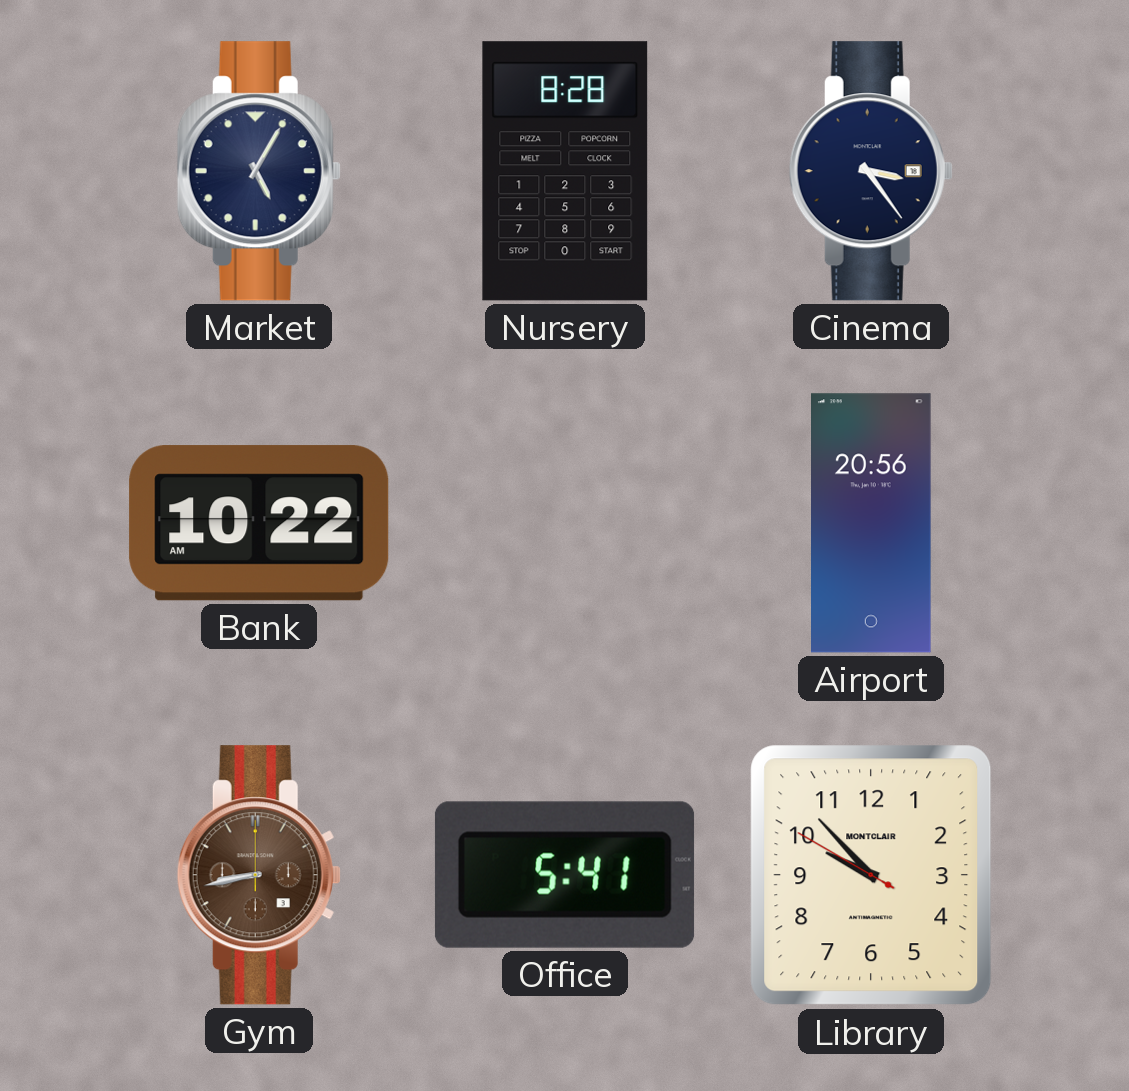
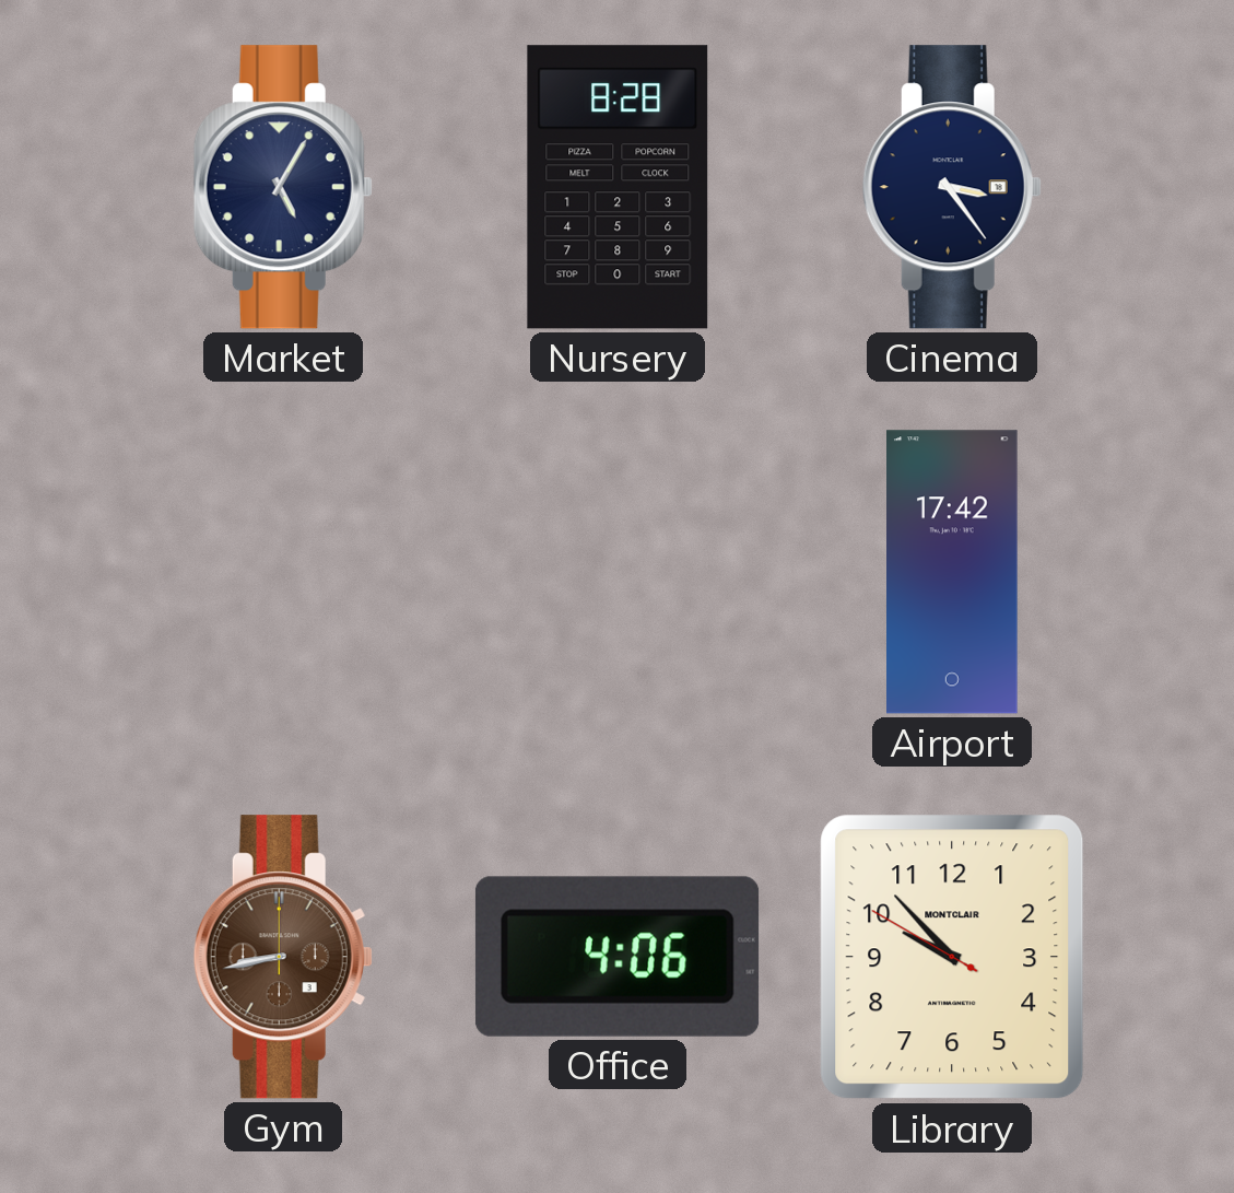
Bank: 10:22 -> none
Airport: 20:56 -> 17:42
Office: 5:41 -> 4:06
